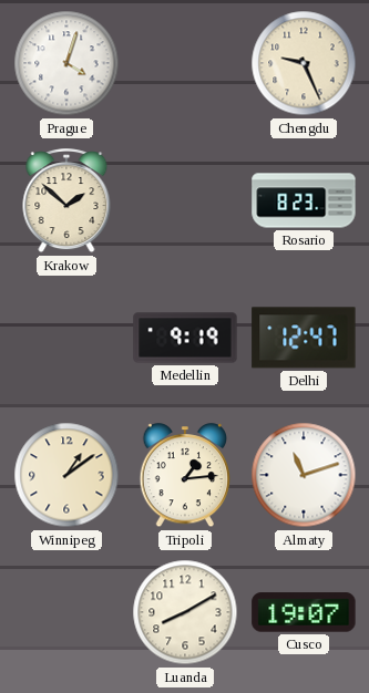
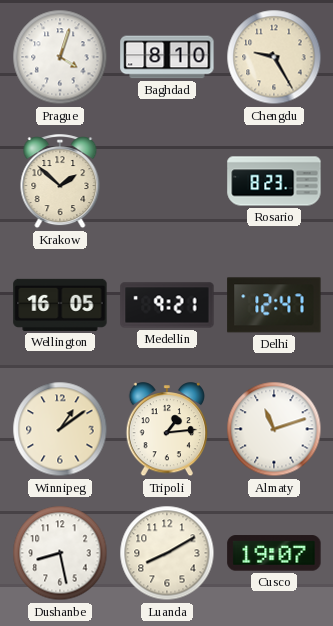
Baghdad: none -> 8:10
Chengdu: 9:26 -> 9:25
Wellington: none -> 16:05
Medellin: 9:19 -> 9:21
Dushanbe: none -> 8:28
